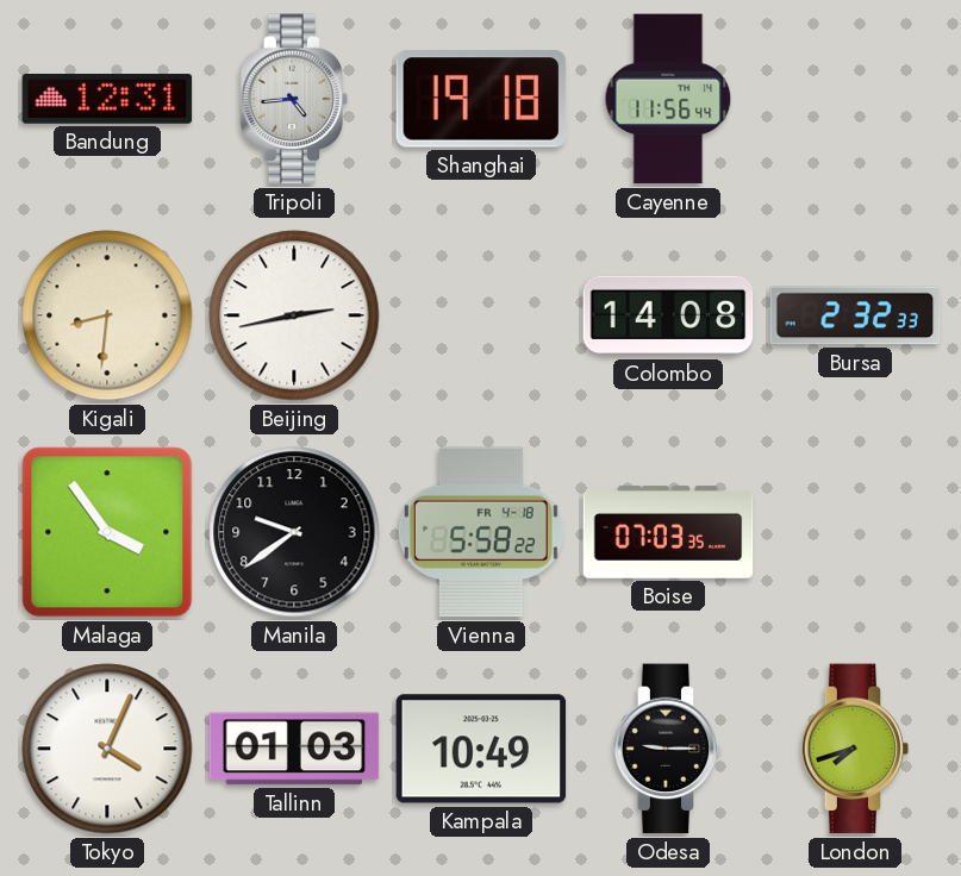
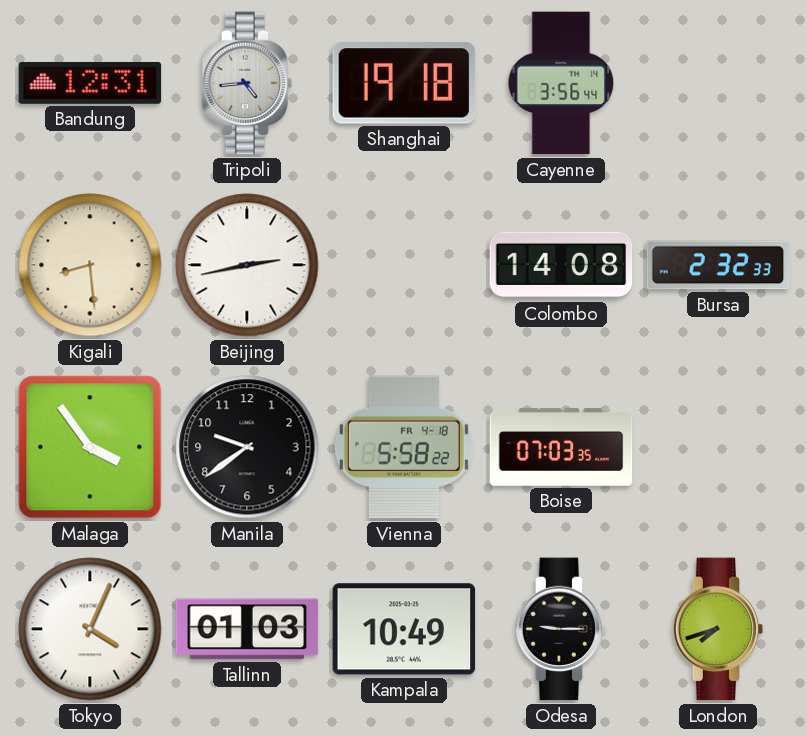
Cayenne: 11:56 -> 3:56
Kigali: 8:31 -> 8:29
